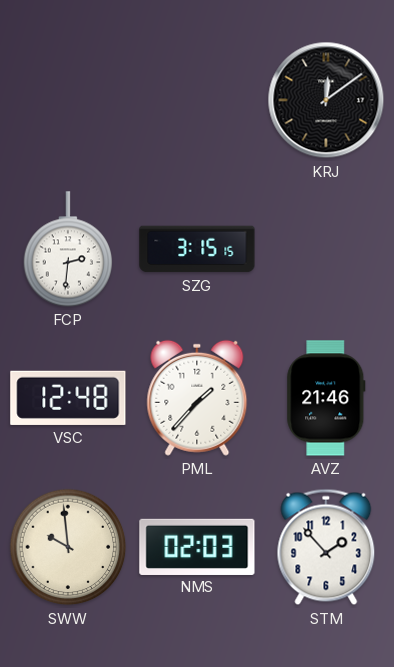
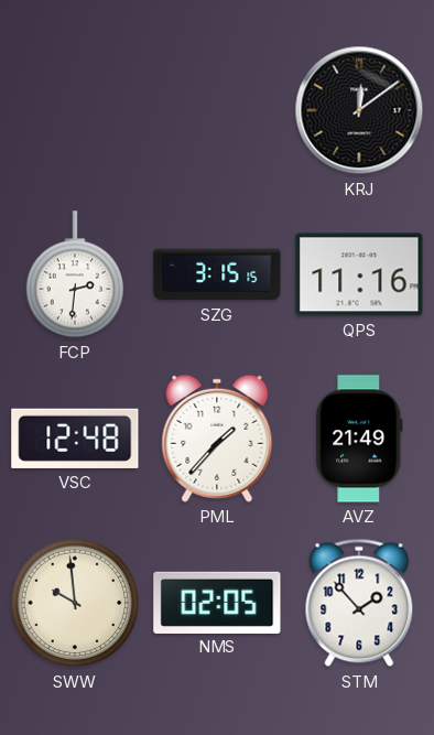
QPS: none -> 11:16
AVZ: 21:46 -> 21:49
NMS: 02:03 -> 02:05
